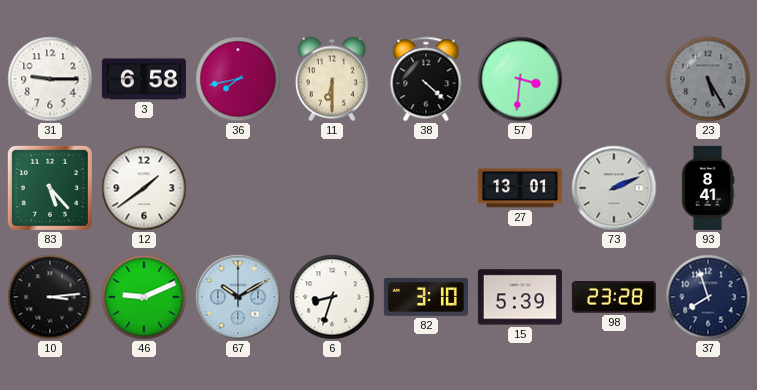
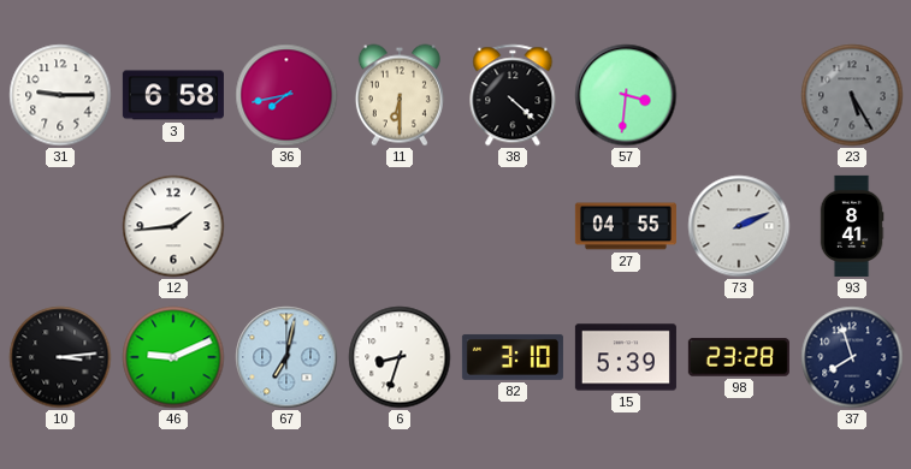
83: 5:23 -> none
12: 1:39 -> 1:44
27: 13:01 -> 04:55
67: 10:10 -> 7:02
